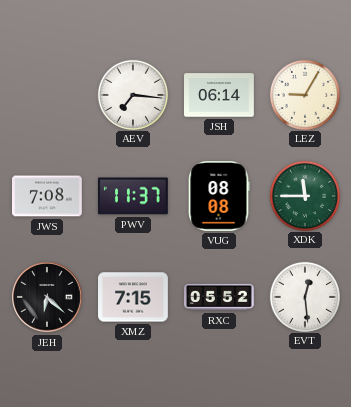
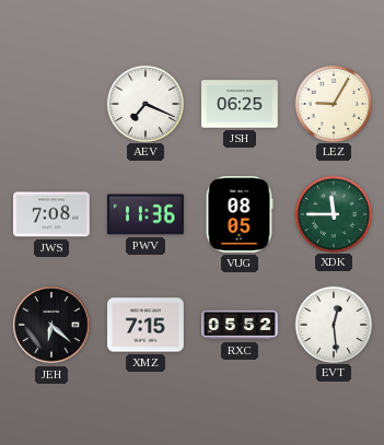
AEV: 7:16 -> 7:19
JSH: 06:14 -> 06:25
PWV: 11:37 -> 11:36
VUG: 08:08 -> 08:05
